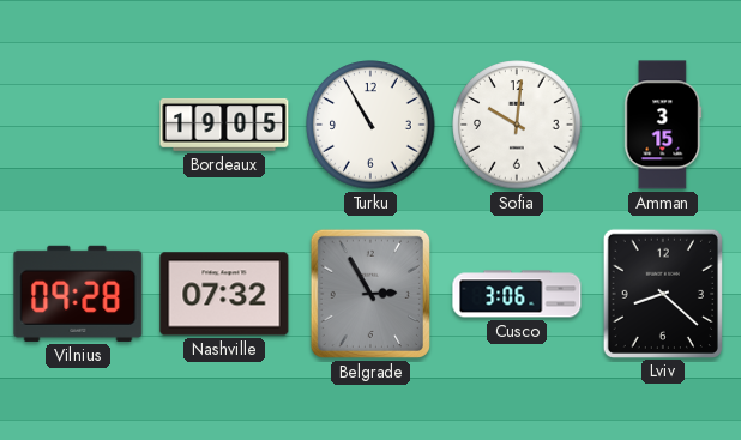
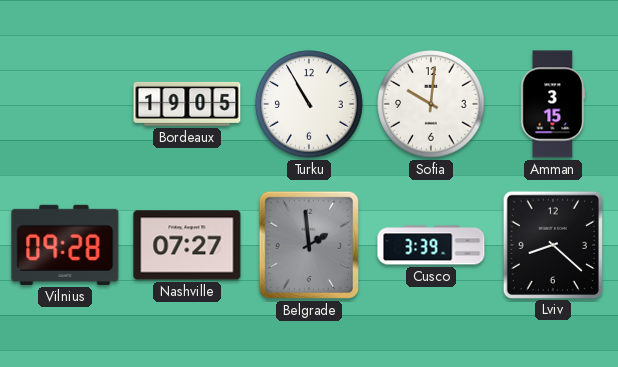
Nashville: 07:32 -> 07:27
Belgrade: 2:55 -> 1:59
Cusco: 3:06 -> 3:39
